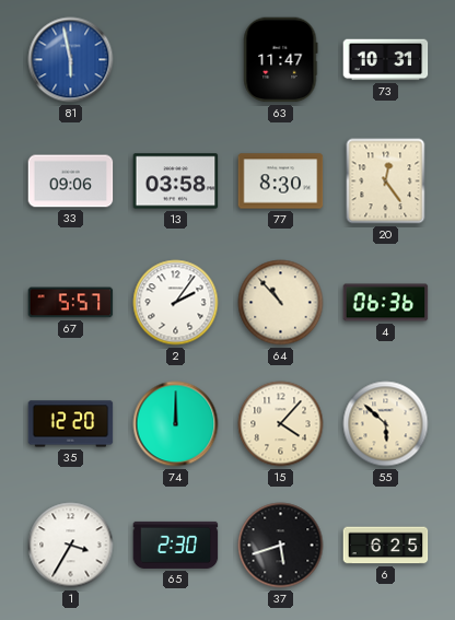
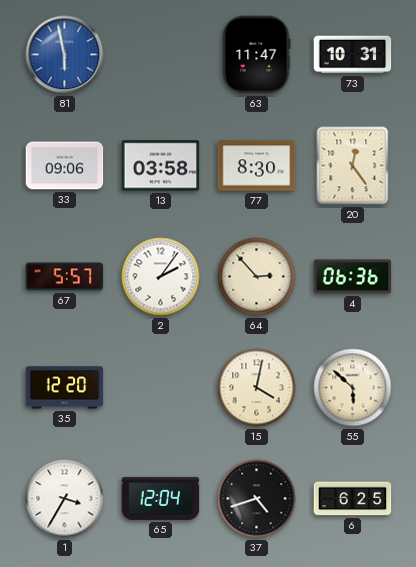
64: 10:53 -> 2:53
74: 12:00 -> none
15: 4:07 -> 4:02
65: 2:30 -> 12:04
37: 5:42 -> 4:42
